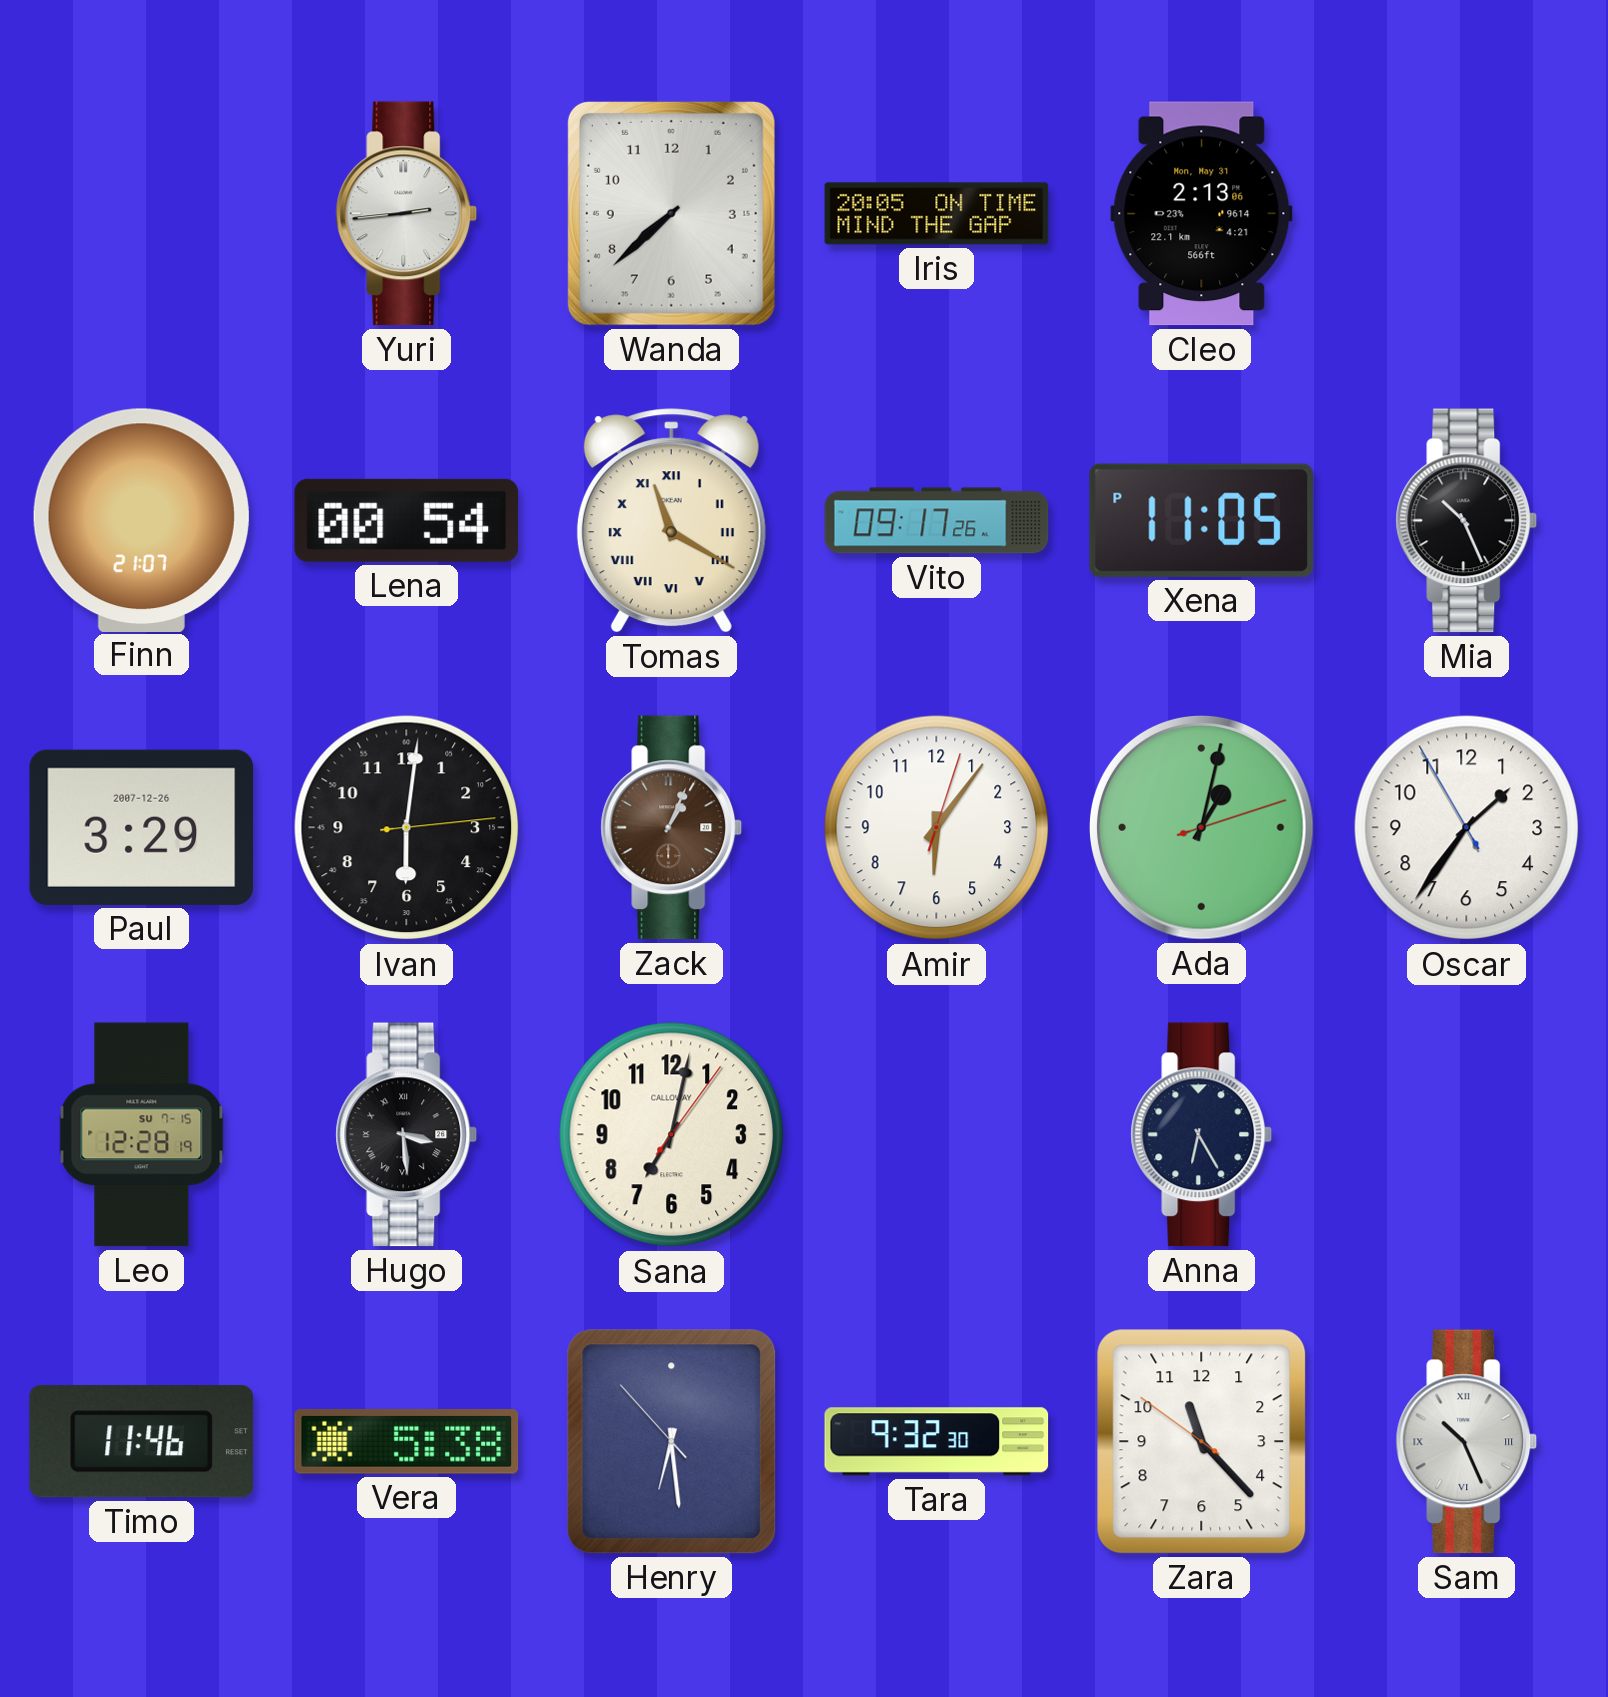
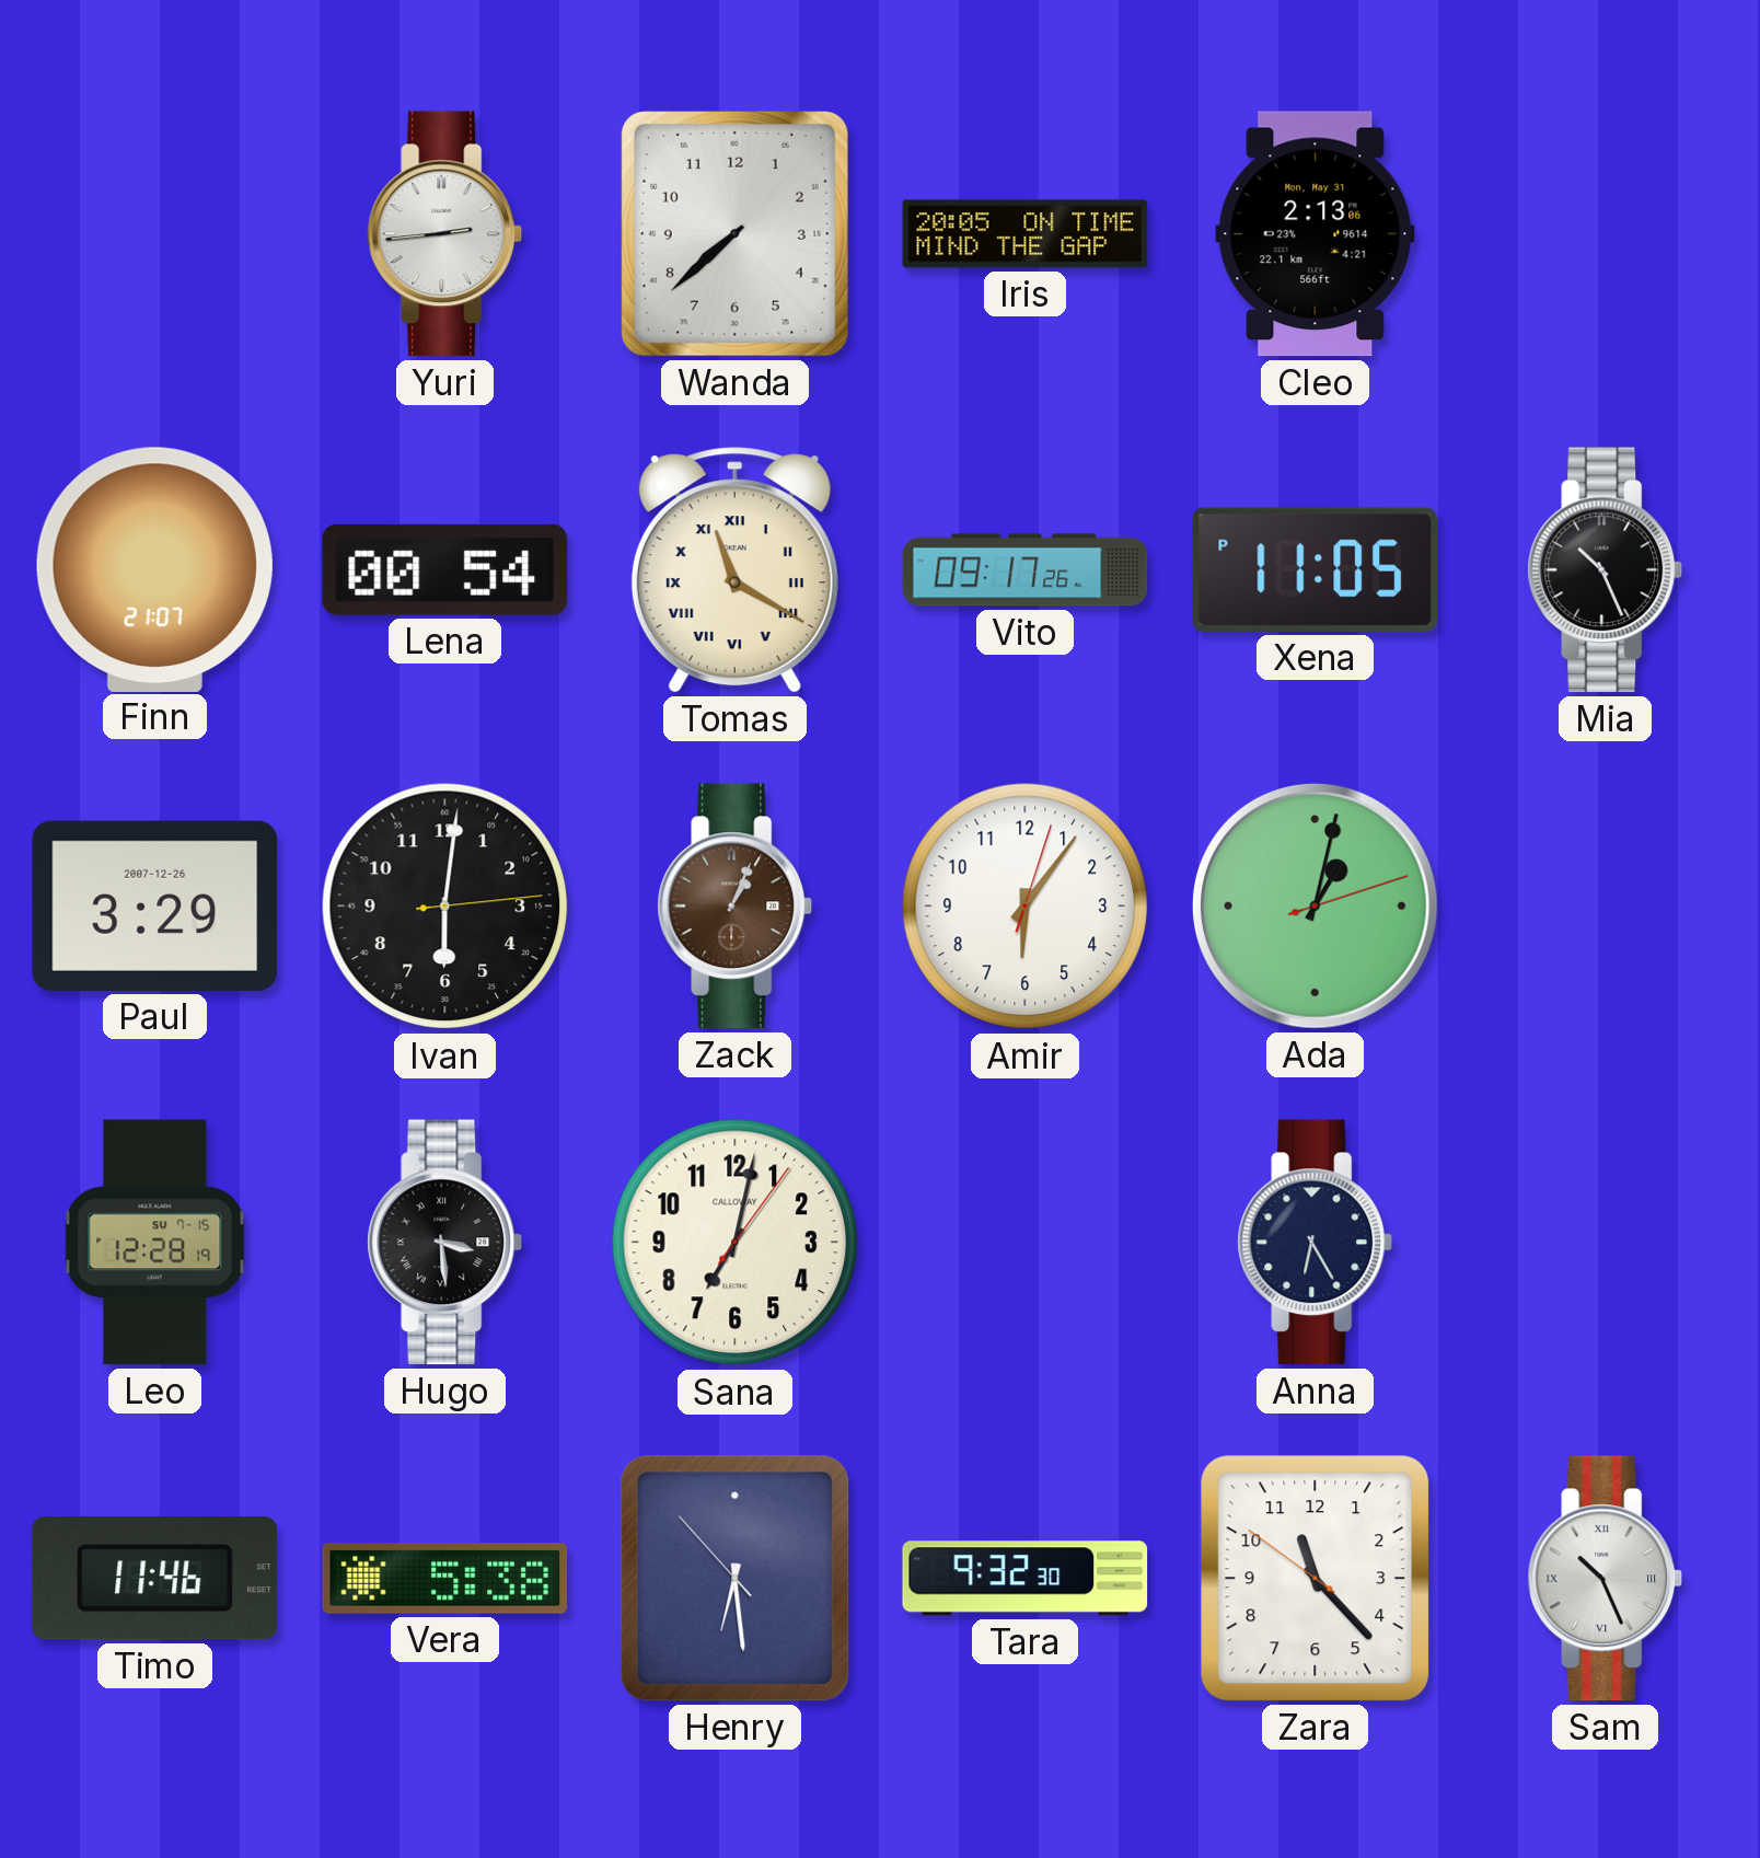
Oscar: 1:35 -> none
